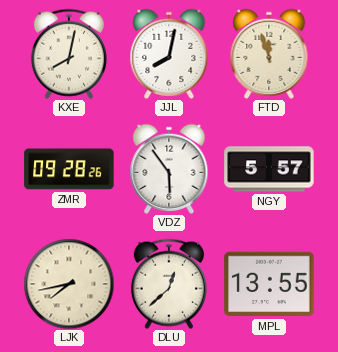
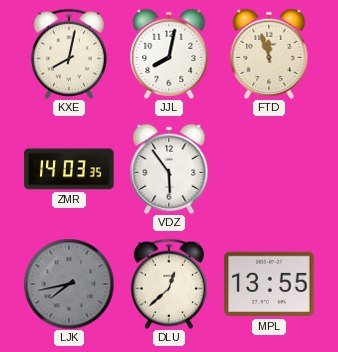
ZMR: 09:28 -> 14:03
NGY: 5:57 -> none
LJK dial: cream -> grey
